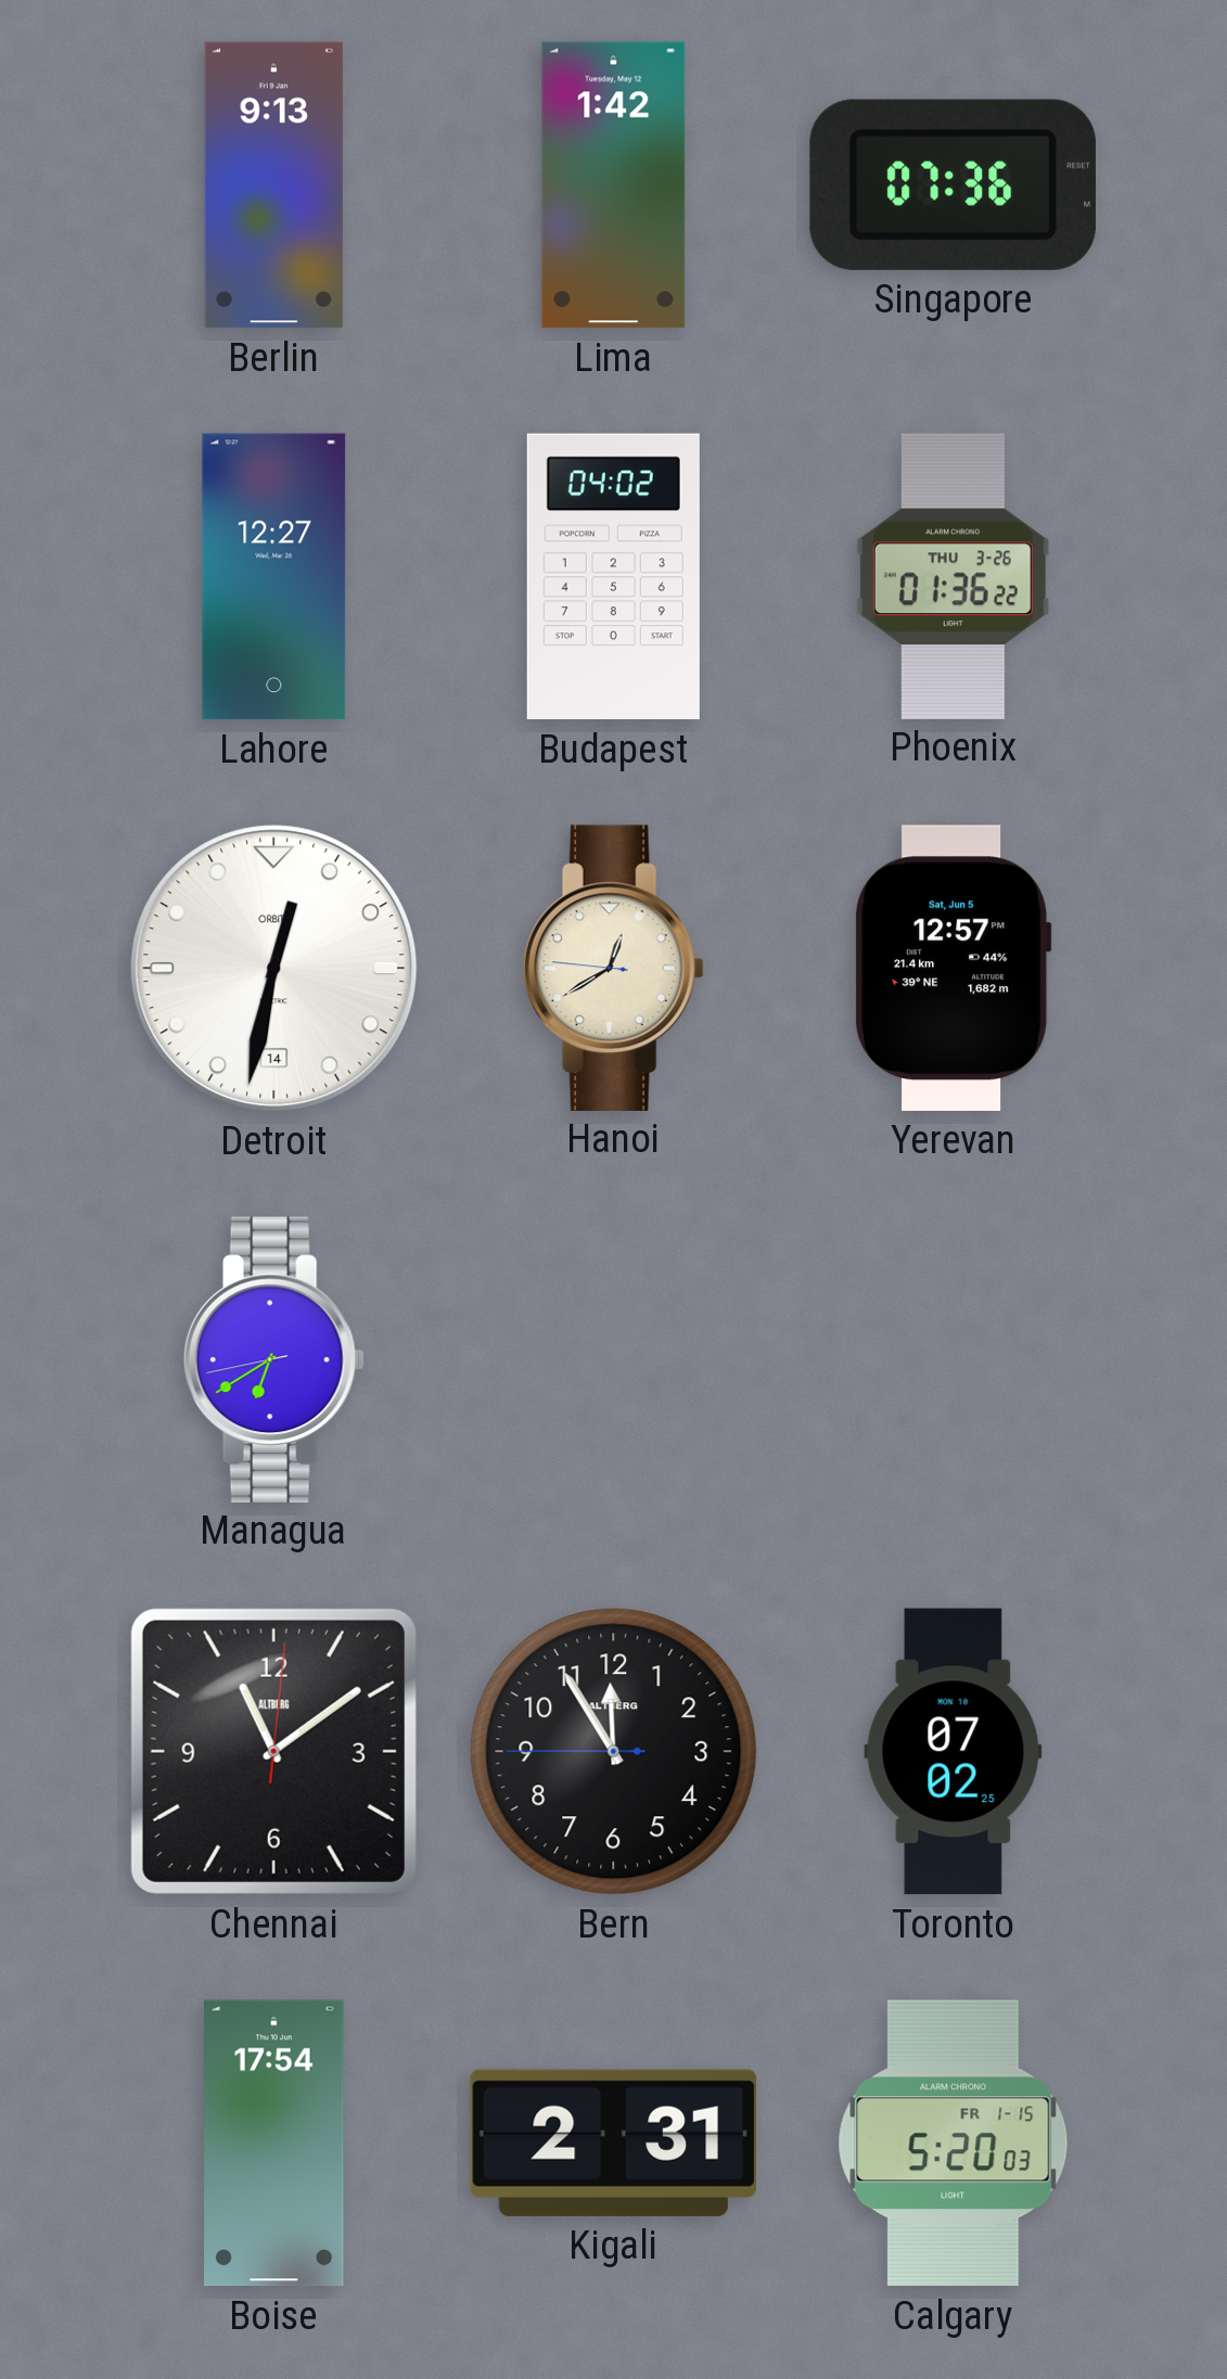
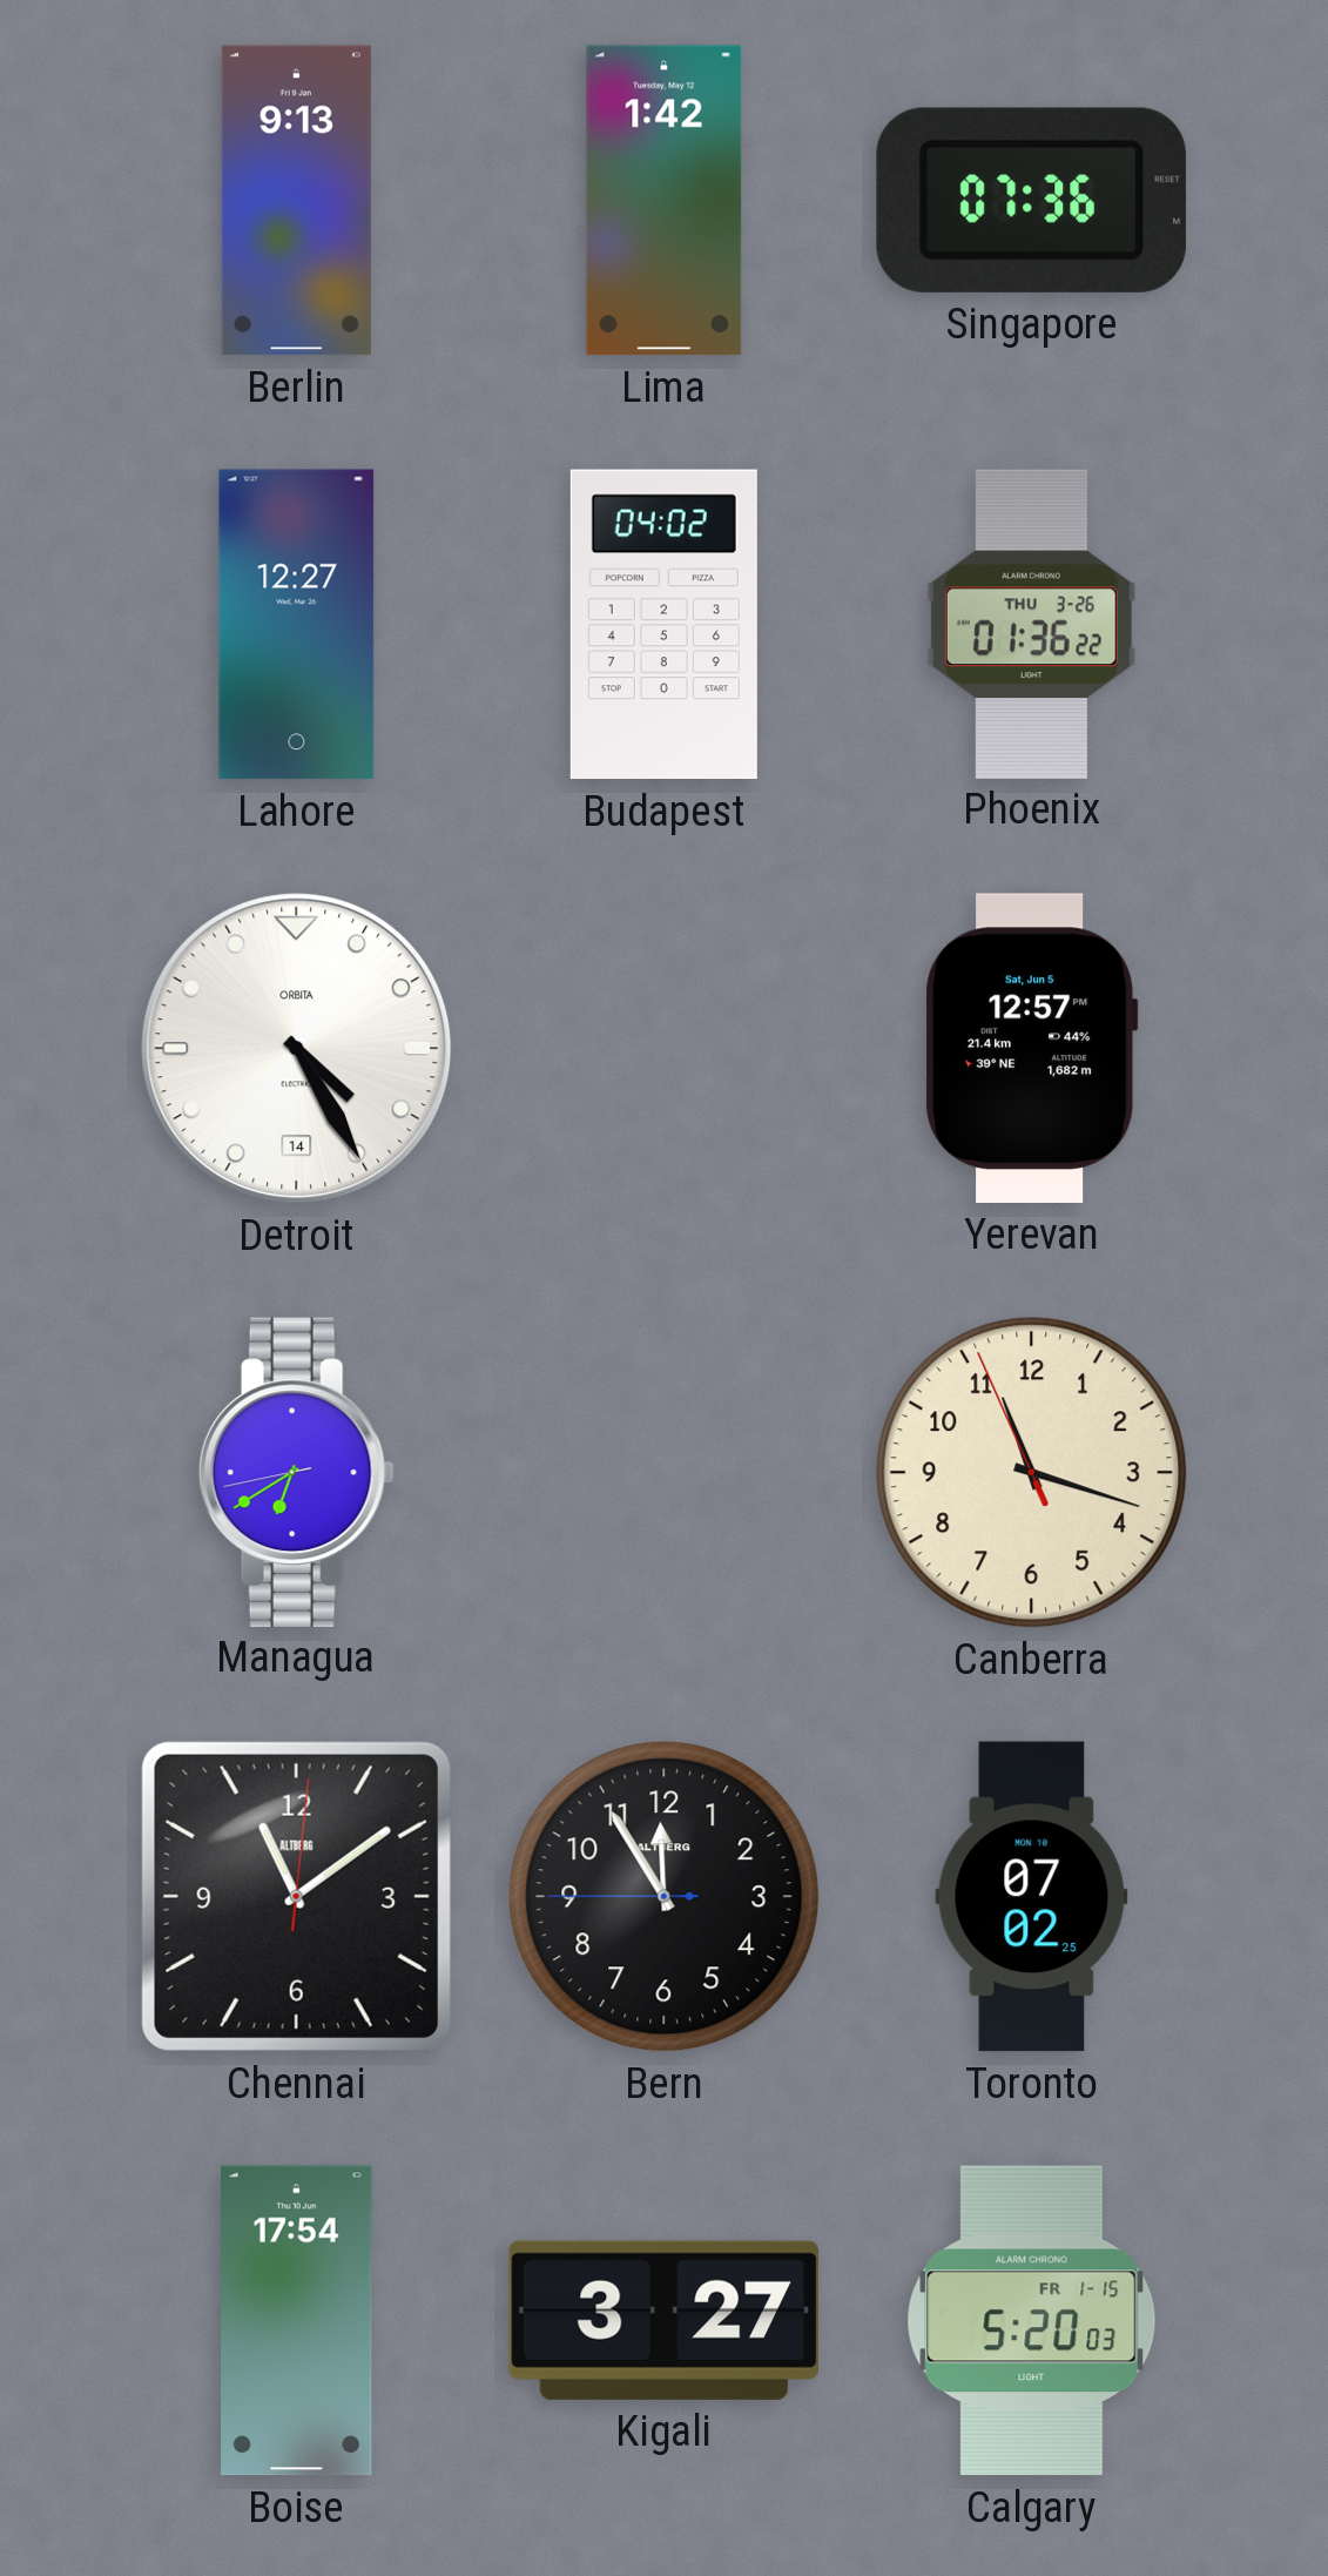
Detroit: 12:32 -> 4:25
Hanoi: 12:39 -> none
Canberra: none -> 11:17
Kigali: 2:31 -> 3:27
